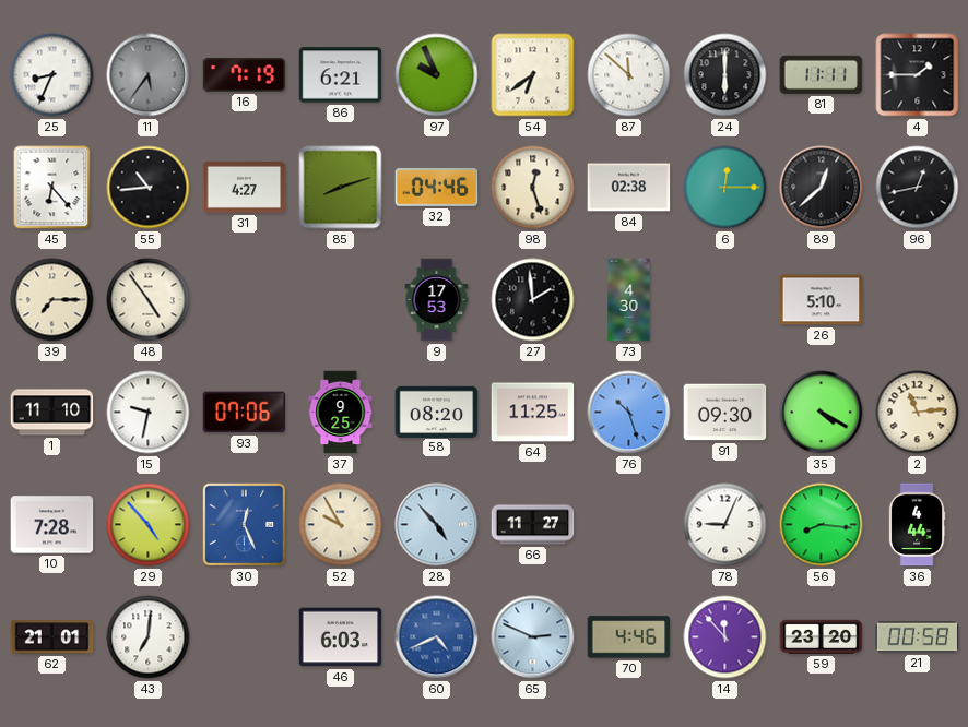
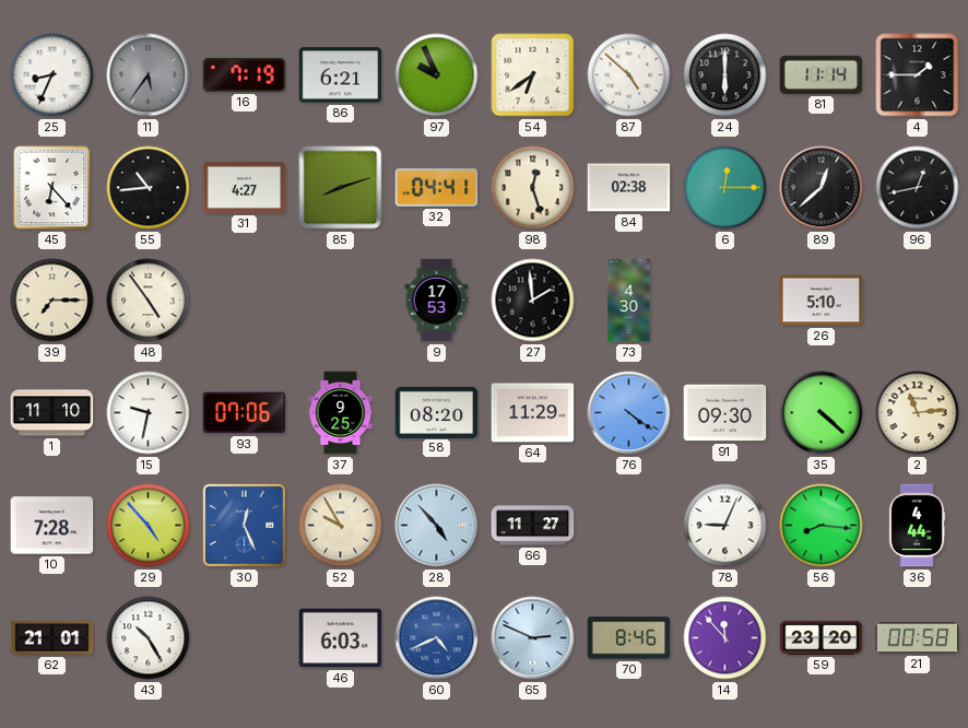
87: 11:52 -> 4:52
81: 11:11 -> 11:14
32: 04:46 -> 04:41
64: 11:25 -> 11:29
76: 10:27 -> 4:21
35: 4:20 -> 4:22
43: 7:01 -> 10:25
70: 4:46 -> 8:46
